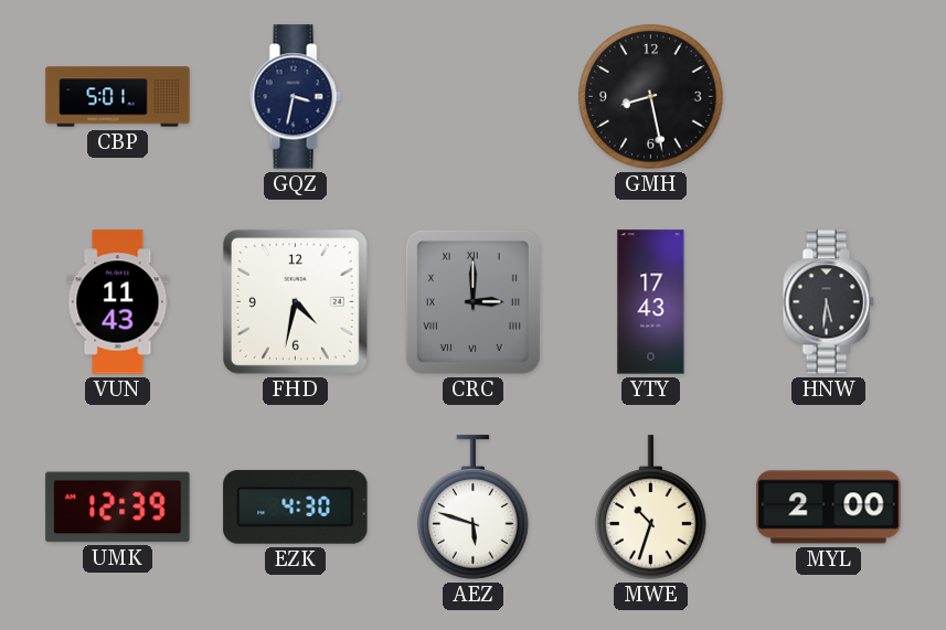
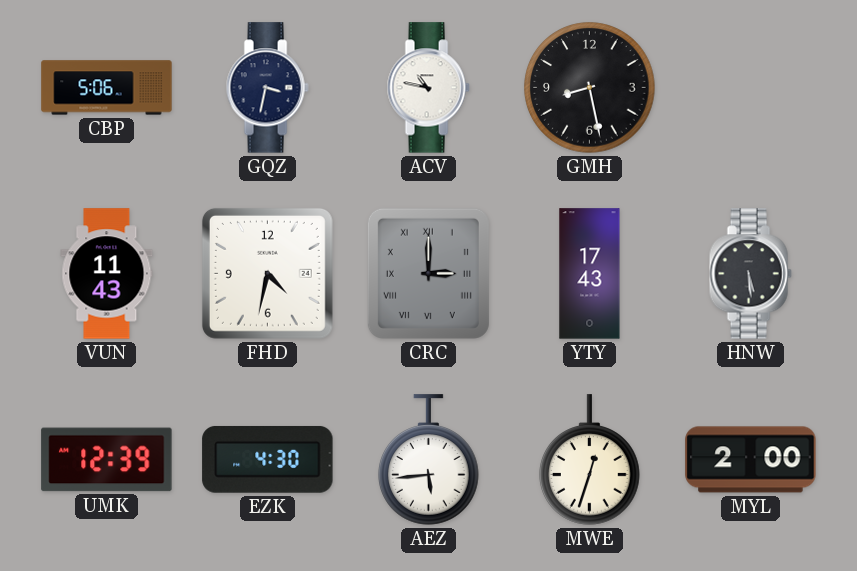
CBP: 5:01 -> 5:06
ACV: none -> 10:47
HNW: 5:31 -> 5:29
AEZ: 5:48 -> 5:44
MWE: 10:33 -> 12:33
